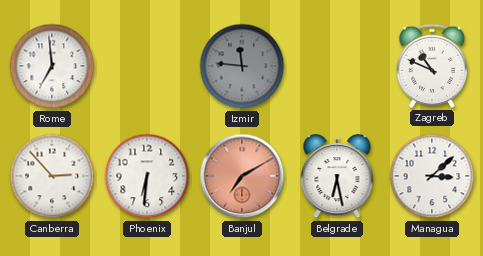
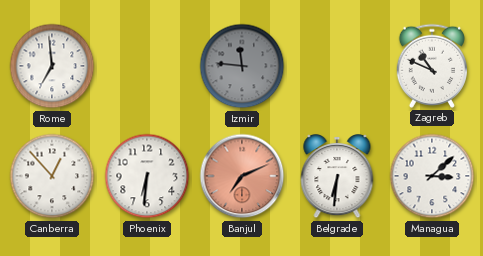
Canberra: 2:53 -> 12:53
Banjul: 7:10 -> 7:11
Belgrade: 6:28 -> 6:31
